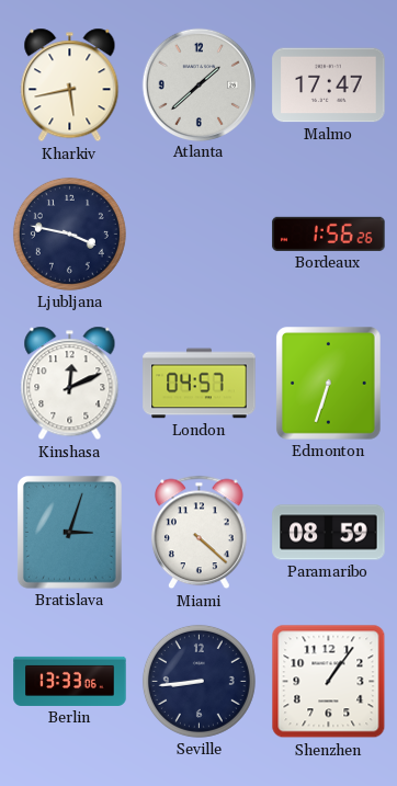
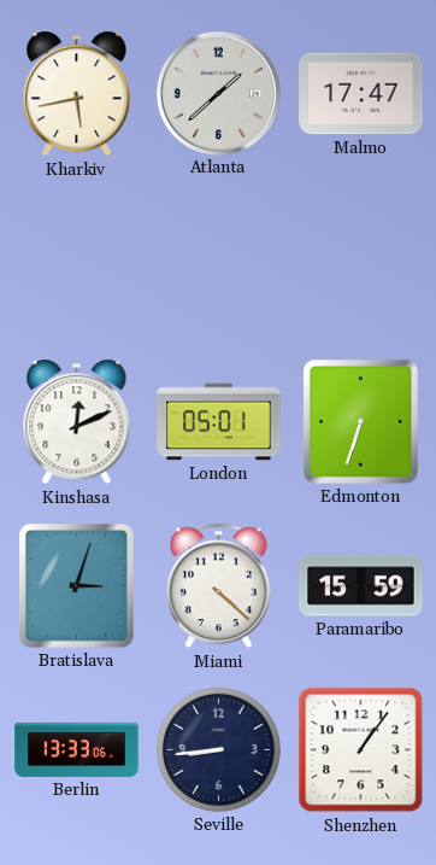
Ljubljana: 3:47 -> none
Bordeaux: 1:56 -> none
London: 04:57 -> 05:01
Paramaribo: 08:59 -> 15:59
